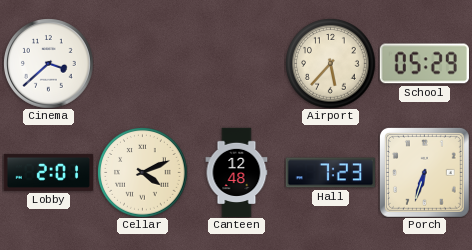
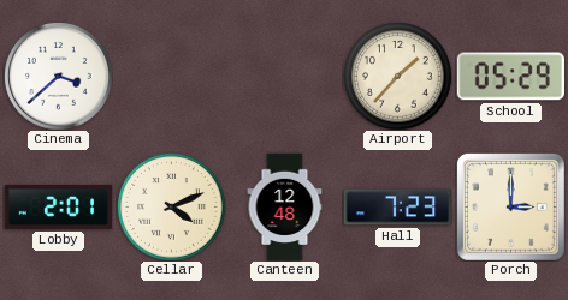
Airport: 5:37 -> 1:37
Porch: 6:33 -> 3:00
